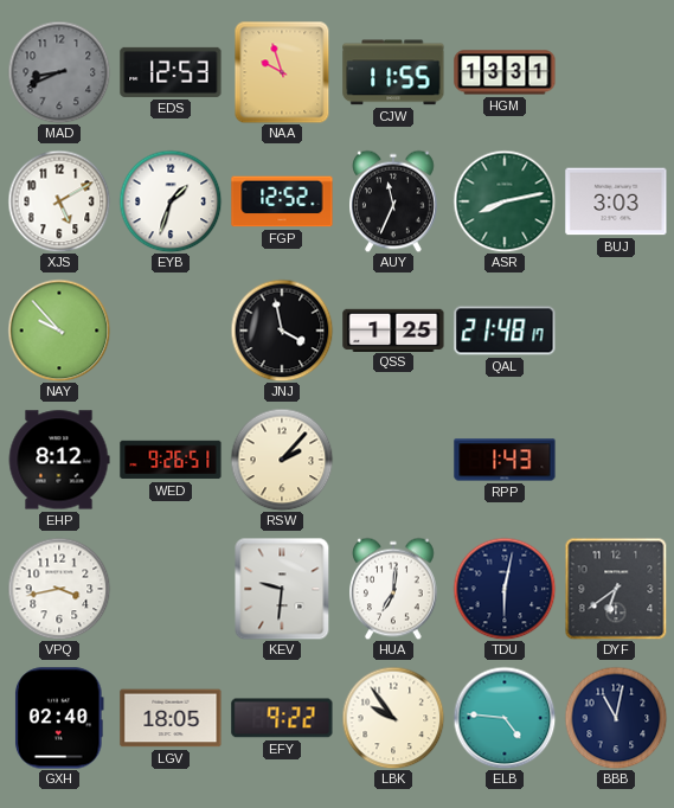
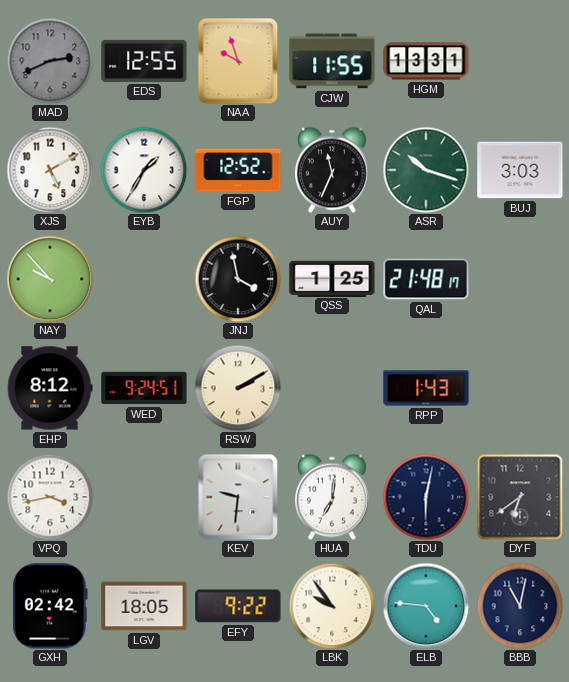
MAD: 8:41 -> 2:41
EDS: 12:53 -> 12:55
EYB: 1:33 -> 1:35
ASR: 8:13 -> 10:18
WED: 9:26 -> 9:24
RSW: 2:07 -> 2:10
GXH: 02:40 -> 02:42
